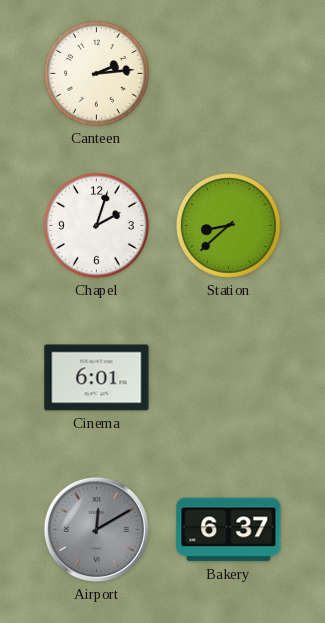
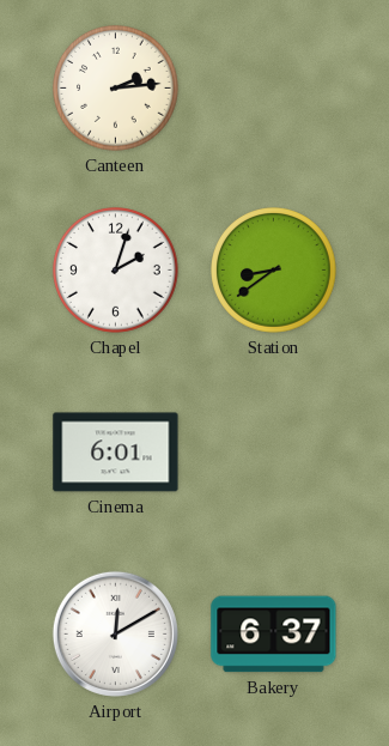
Station: 8:38 -> 8:39
Airport dial: grey -> white
